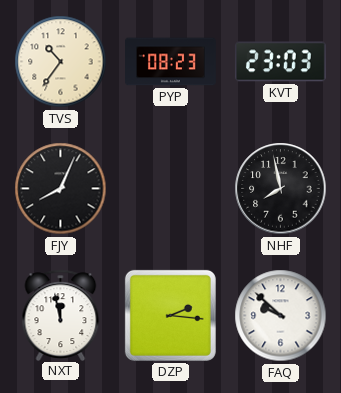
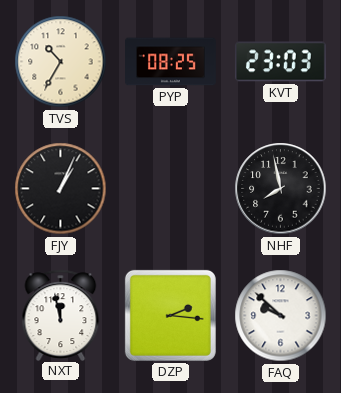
TVS: 10:36 -> 10:35
PYP: 08:23 -> 08:25
FJY: 8:04 -> 1:04
